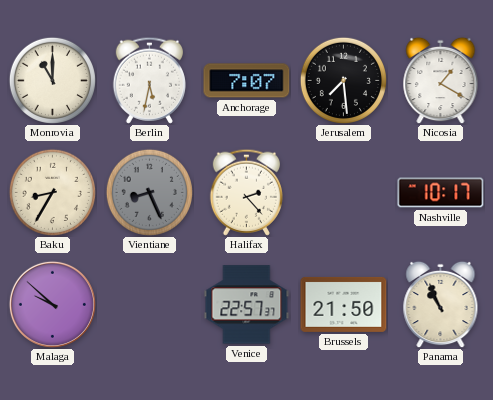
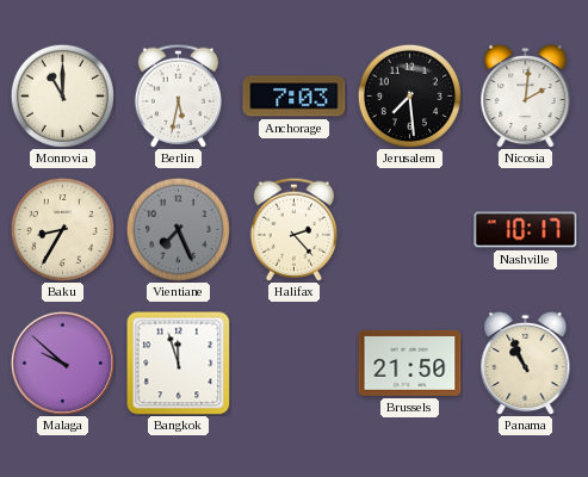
Anchorage: 7:07 -> 7:03
Nicosia: 1:20 -> 2:01
Vientiane: 8:26 -> 7:26
Bangkok: none -> 11:57
Venice: 22:57 -> none
